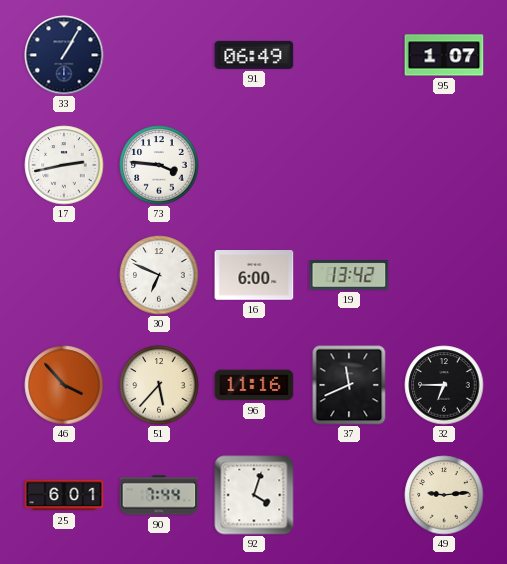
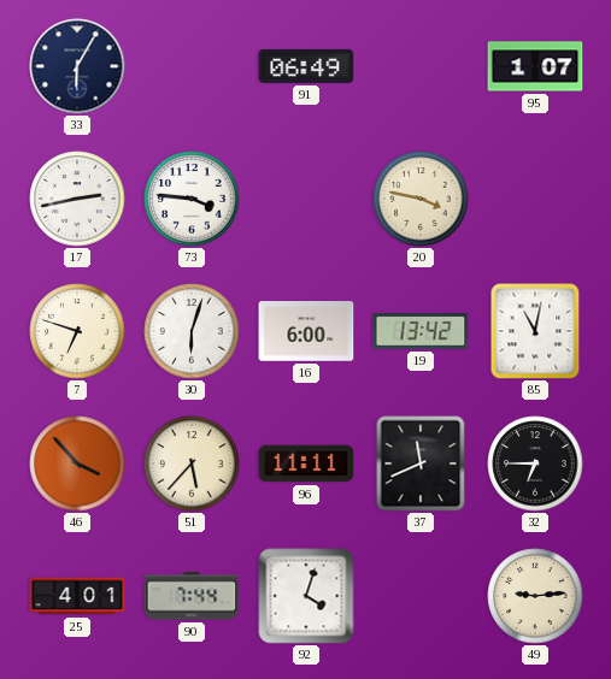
33: 1:05 -> 6:05
20: none -> 3:47
7: none -> 6:48
30: 6:49 -> 6:03
85: none -> 11:02
96: 11:16 -> 11:11
25: 6:01 -> 4:01
